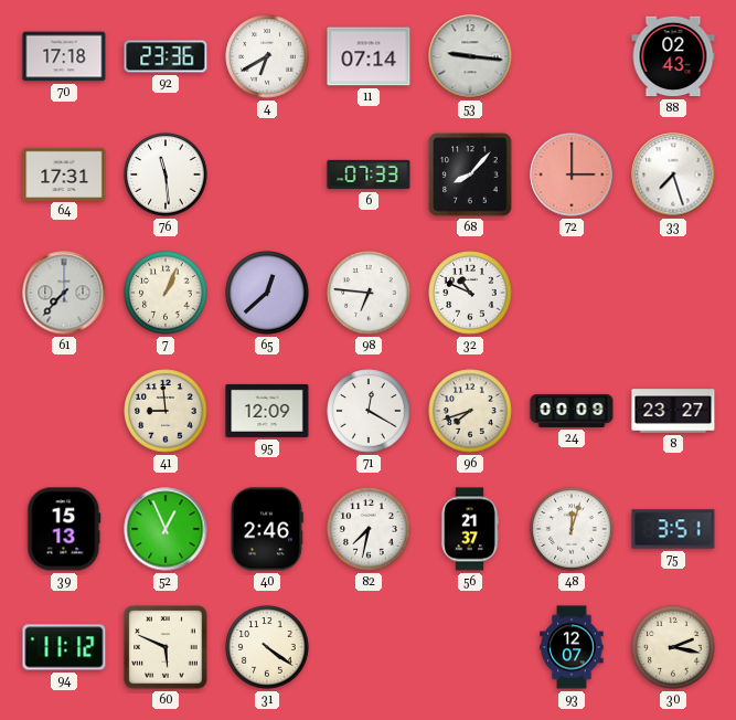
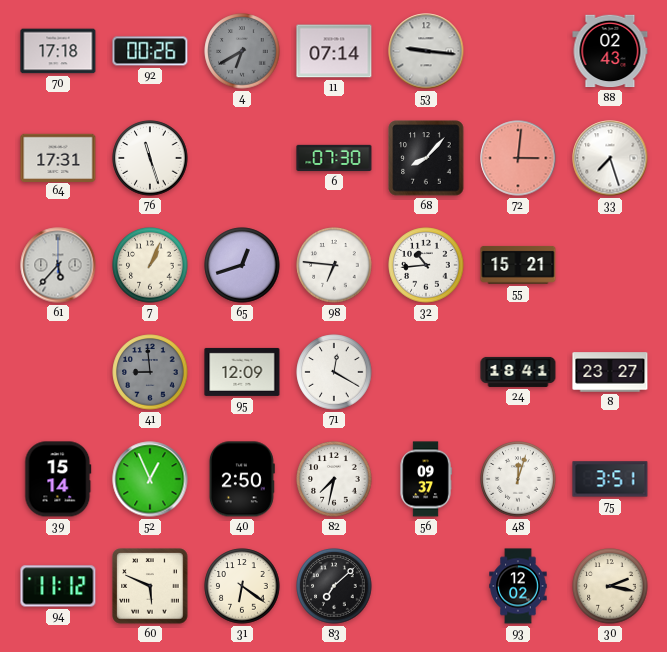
92: 23:36 -> 00:26
4 dial: white -> grey
76: 11:29 -> 11:27
6: 07:33 -> 07:30
72: 3:00 -> 3:01
61: 7:37 -> 5:37
65: 12:38 -> 12:42
32: 10:49 -> 10:44
55: none -> 15:21
41 dial: cream -> grey
96: 7:42 -> none
24: 00:09 -> 18:41
39: 15:13 -> 15:14
40: 2:46 -> 2:50
56: 21:37 -> 09:37
31: 4:21 -> 6:21
83: none -> 7:08
93: 12:07 -> 12:02
